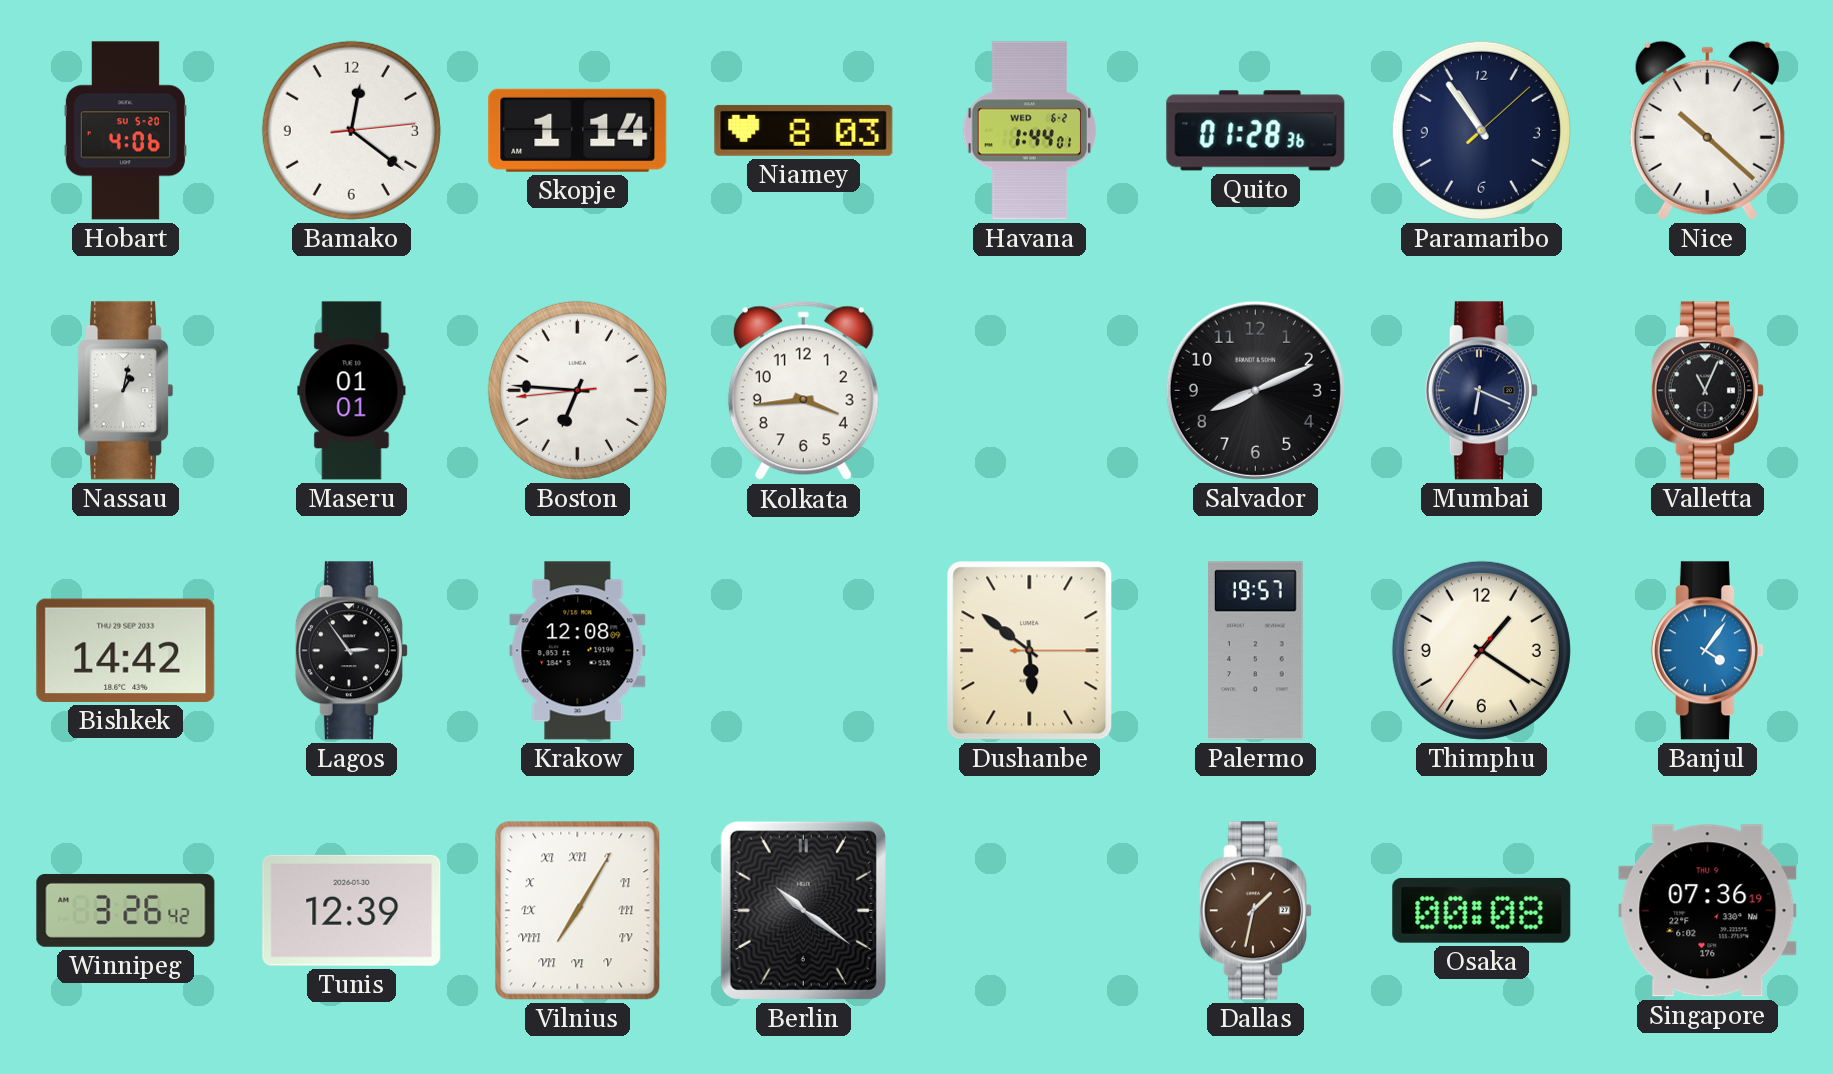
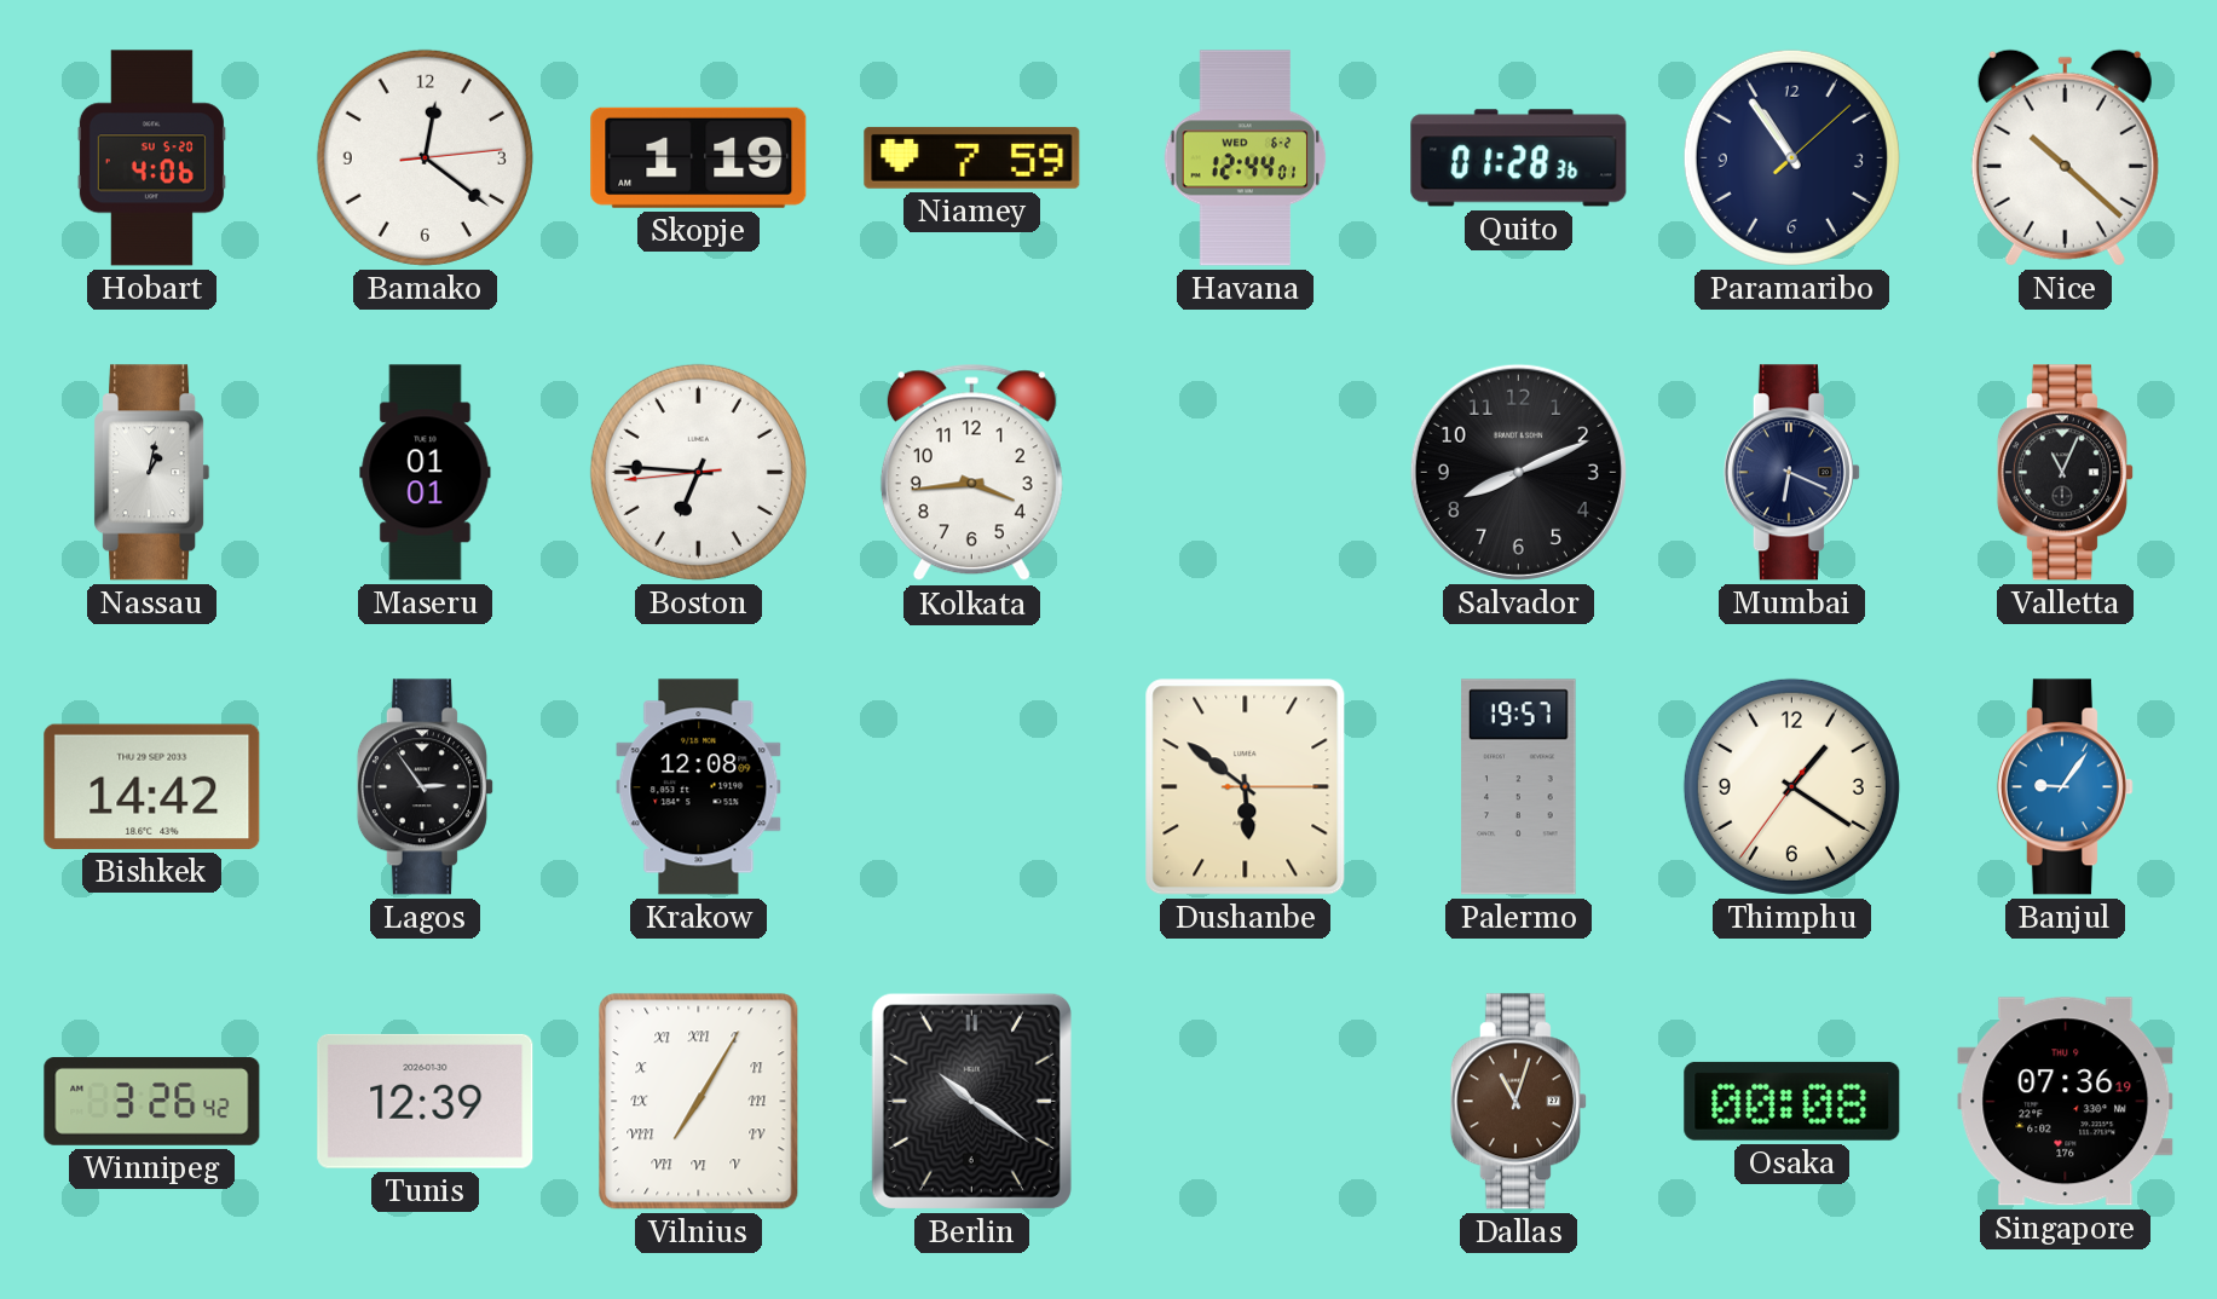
Skopje: 1:14 -> 1:19
Niamey: 8:03 -> 7:59
Havana: 1:44 -> 12:44
Banjul: 4:06 -> 9:06
Dallas: 1:32 -> 11:03
